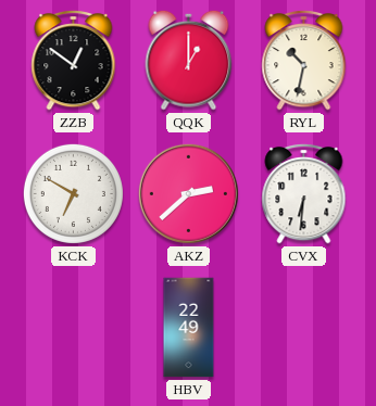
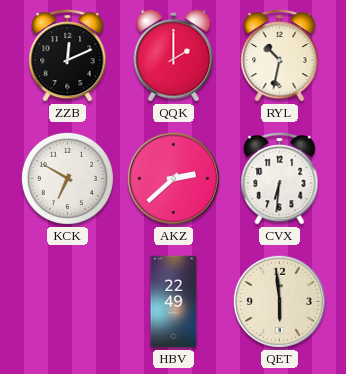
ZZB: 12:51 -> 12:11
QQK: 1:00 -> 2:00
QET: none -> 5:59
